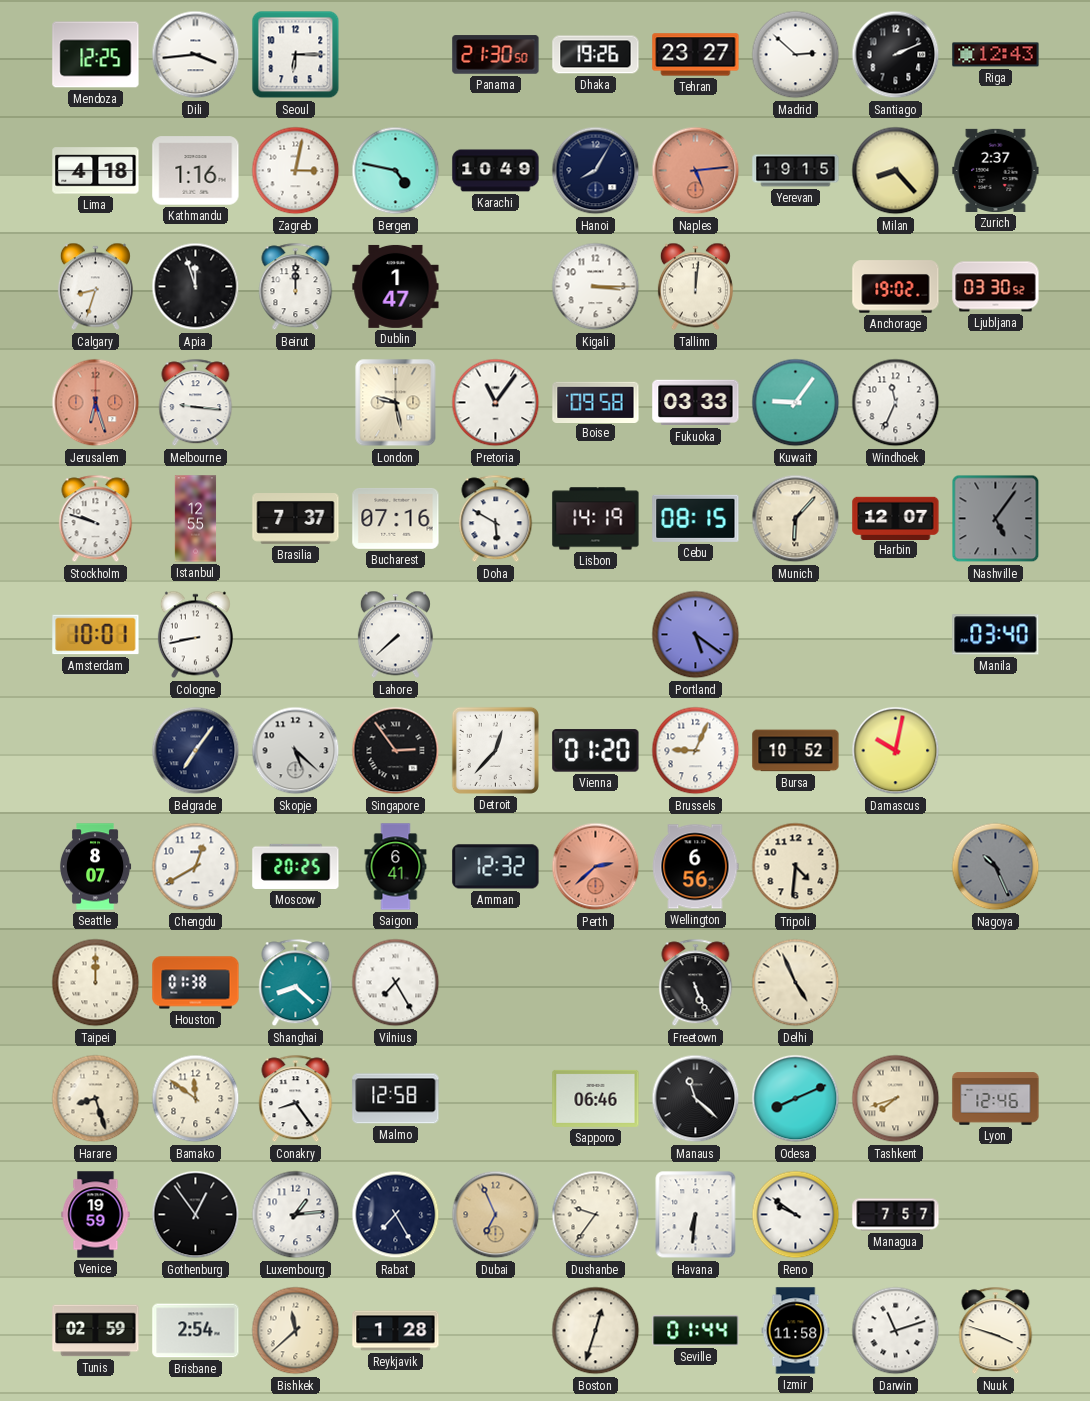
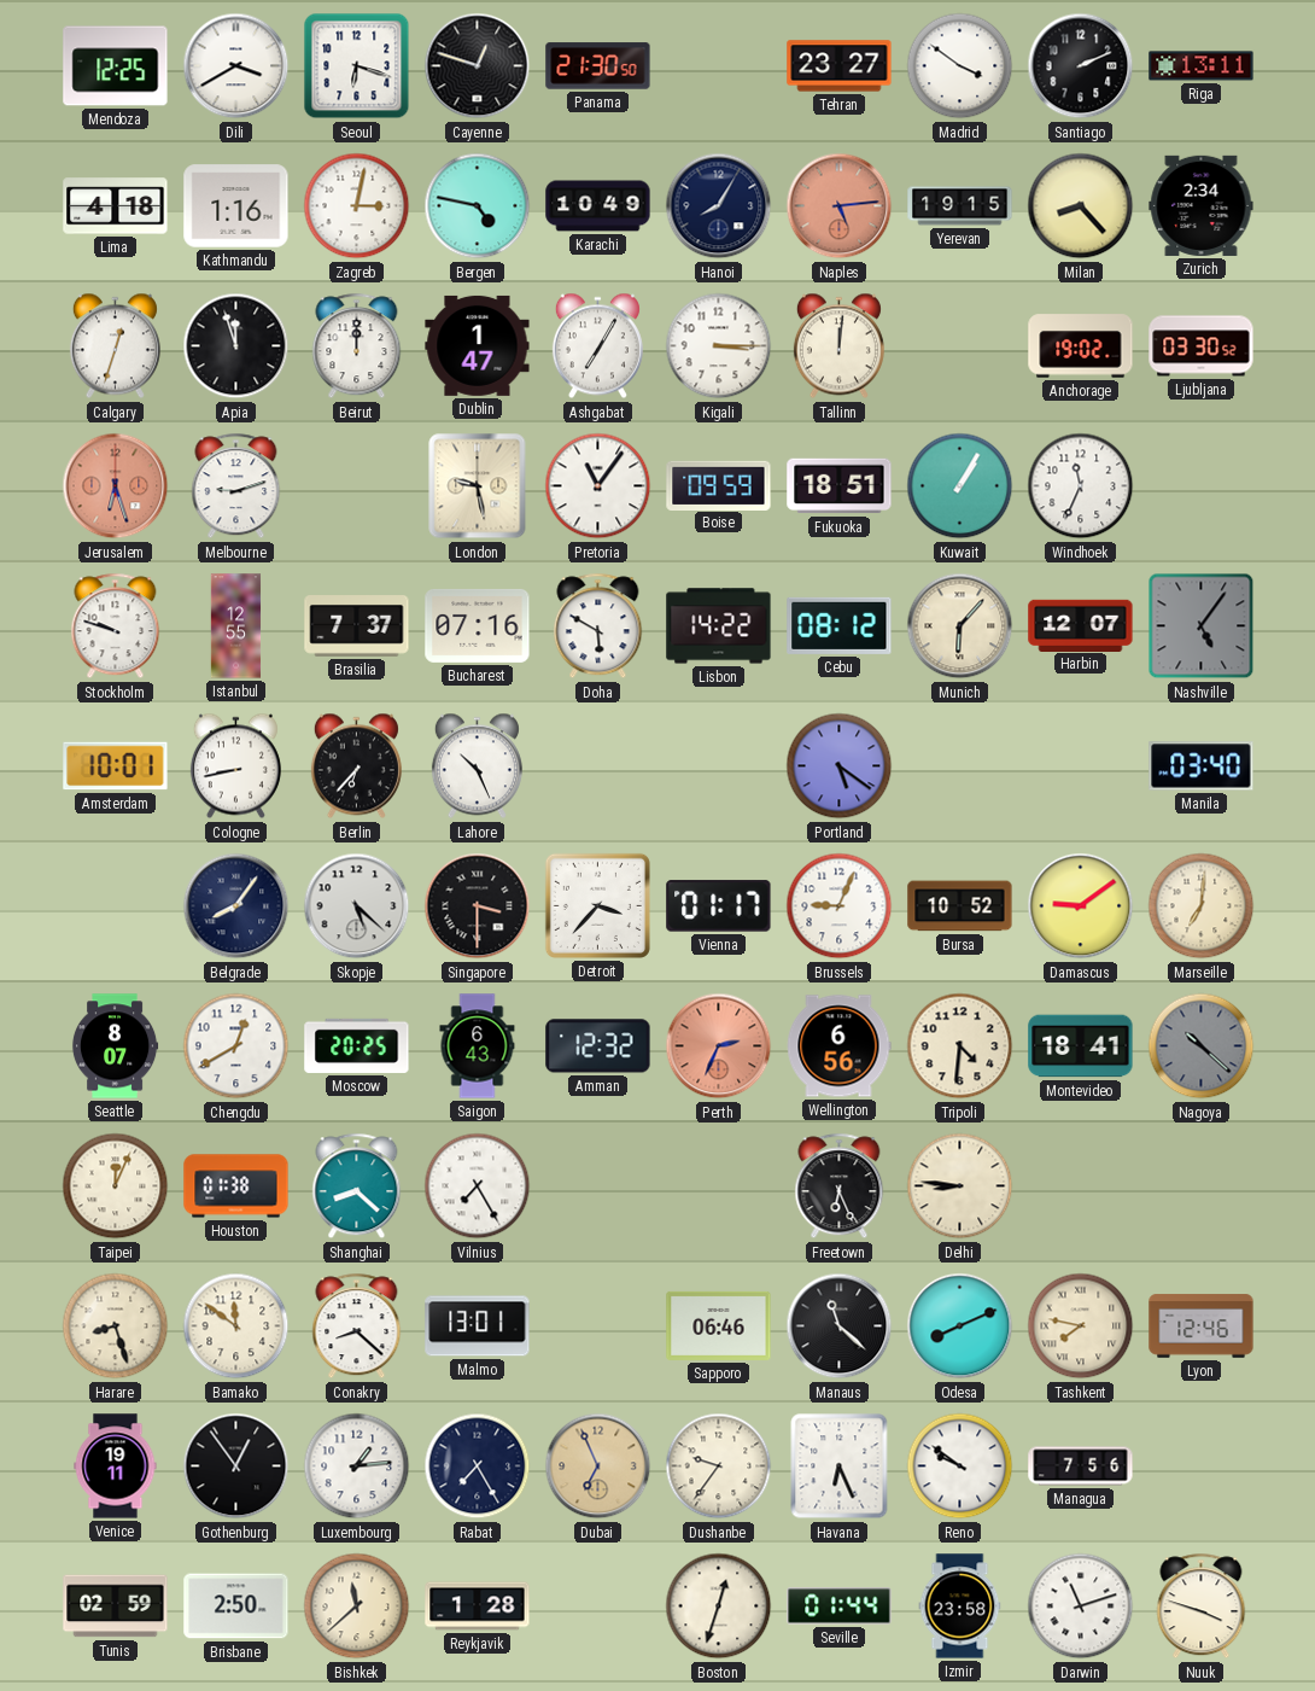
Dili: 3:44 -> 3:40
Seoul: 6:15 -> 6:18
Cayenne: none -> 12:48
Dhaka: 19:26 -> none
Madrid: 2:52 -> 3:51
Riga: 12:43 -> 13:11
Zurich: 2:37 -> 2:34
Calgary: 8:33 -> 12:33
Ashgabat: none -> 7:05
Melbourne: 9:16 -> 9:12
Boise: 09:58 -> 09:59
Fukuoka: 03:33 -> 18:51
Kuwait: 9:06 -> 1:05
Lisbon: 14:19 -> 14:22
Cebu: 08:15 -> 08:12
Berlin: none -> 6:37
Lahore: 7:38 -> 10:26
Belgrade: 7:06 -> 8:06
Singapore: 2:54 -> 3:30
Detroit: 12:37 -> 3:37
Vienna: 01:20 -> 01:17
Damascus: 10:02 -> 9:09
Marseille: none -> 7:01
Saigon: 6:41 -> 6:43
Perth: 2:38 -> 2:34
Montevideo: none -> 18:41
Nagoya: 10:26 -> 10:22
Taipei: 12:00 -> 12:04
Freetown: 5:26 -> 6:26
Delhi: 4:56 -> 8:46
Conakry: 8:24 -> 8:22
Malmo: 12:58 -> 13:01
Tashkent: 7:42 -> 7:47
Venice: 19:59 -> 19:11
Havana: 6:31 -> 6:26
Managua: 7:57 -> 7:56
Brisbane: 2:54 -> 2:50
Izmir: 11:58 -> 23:58
